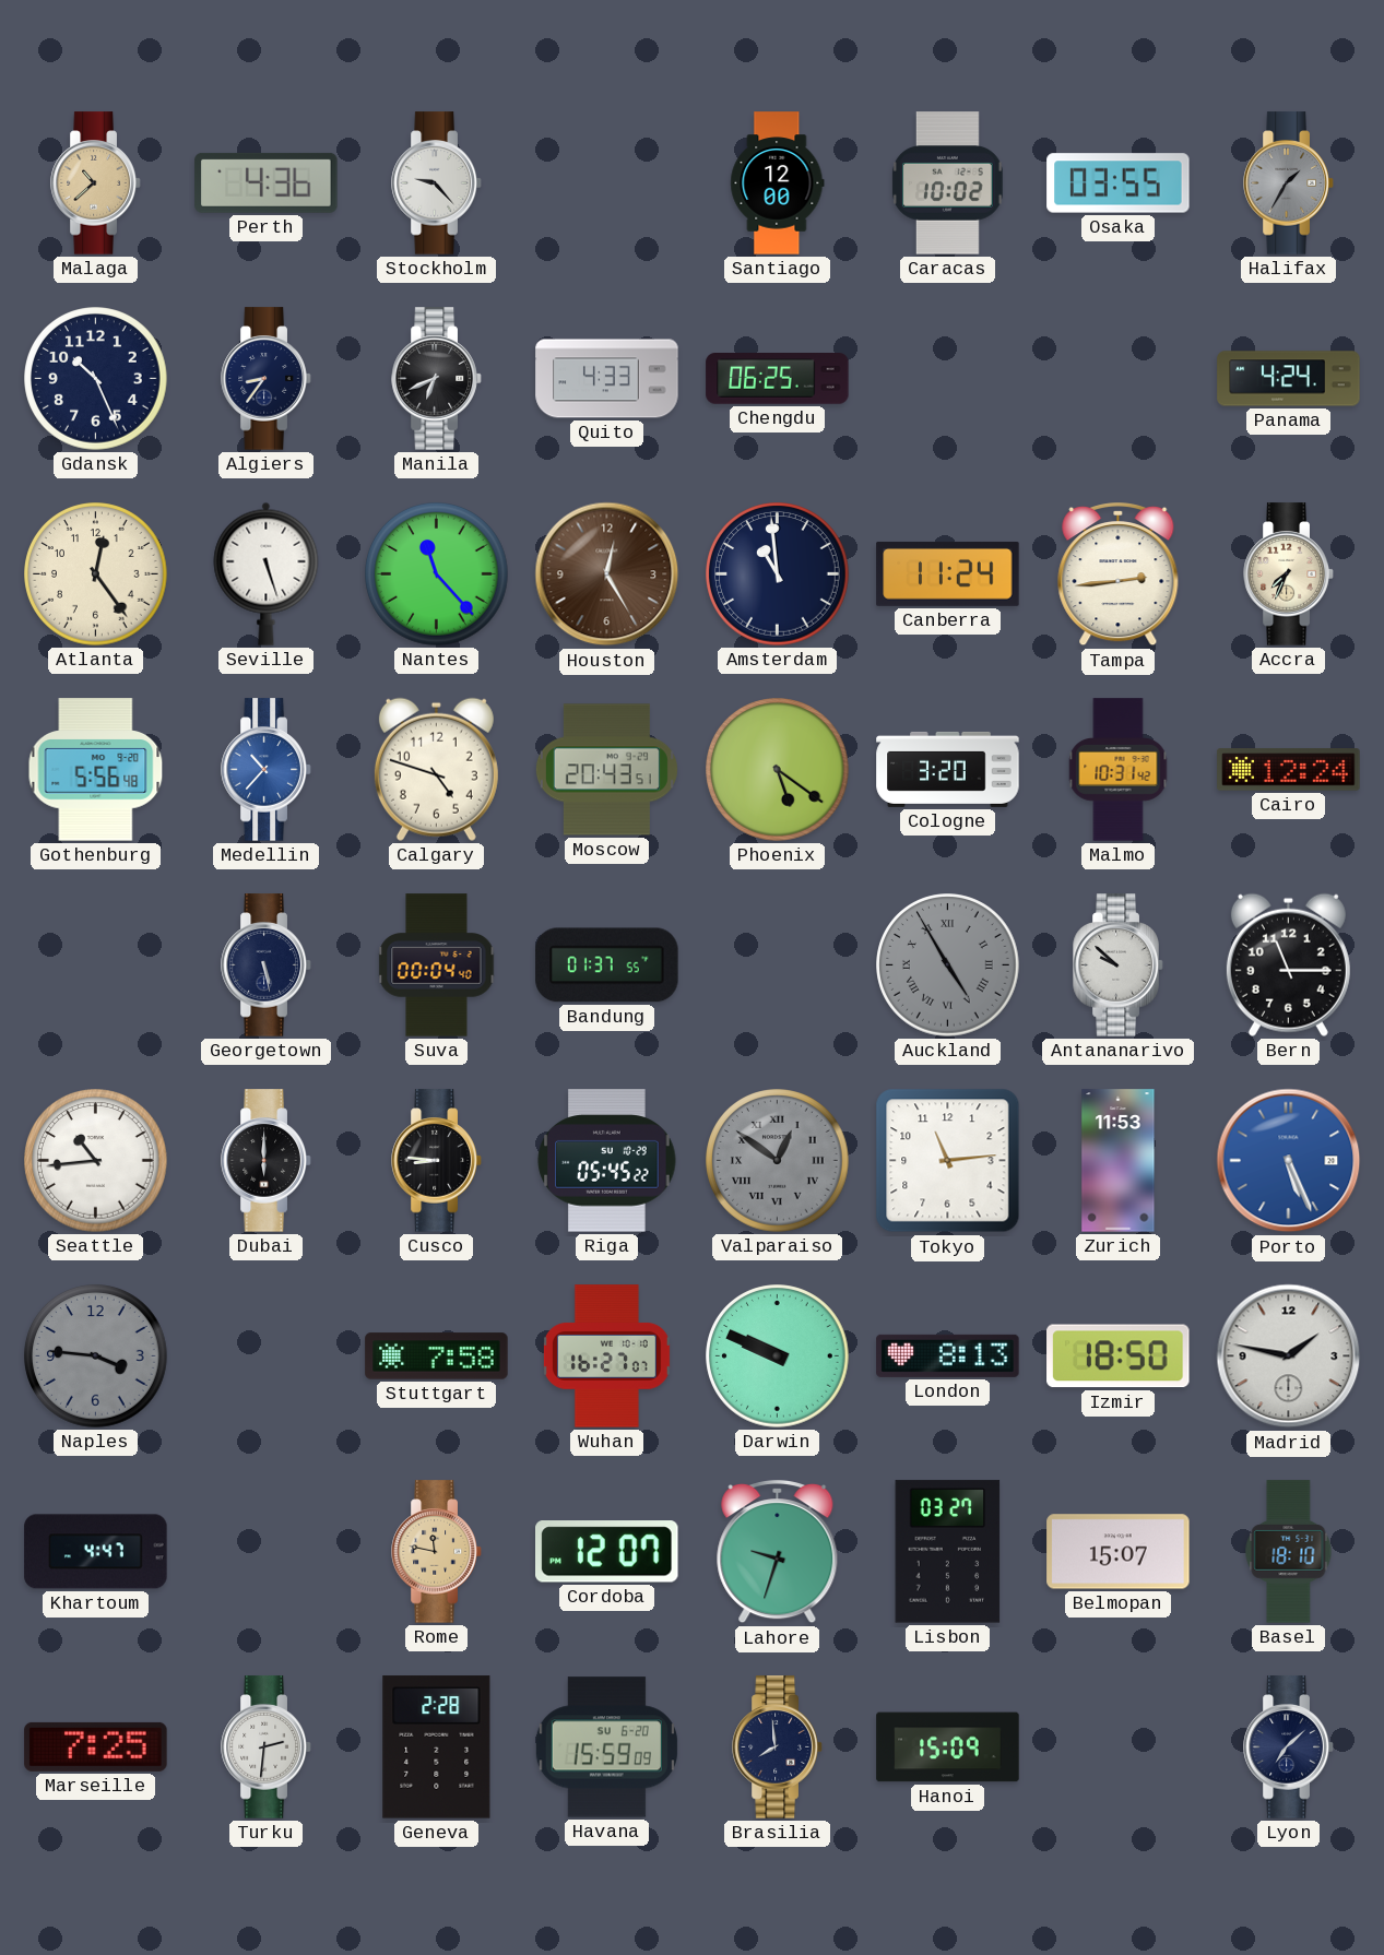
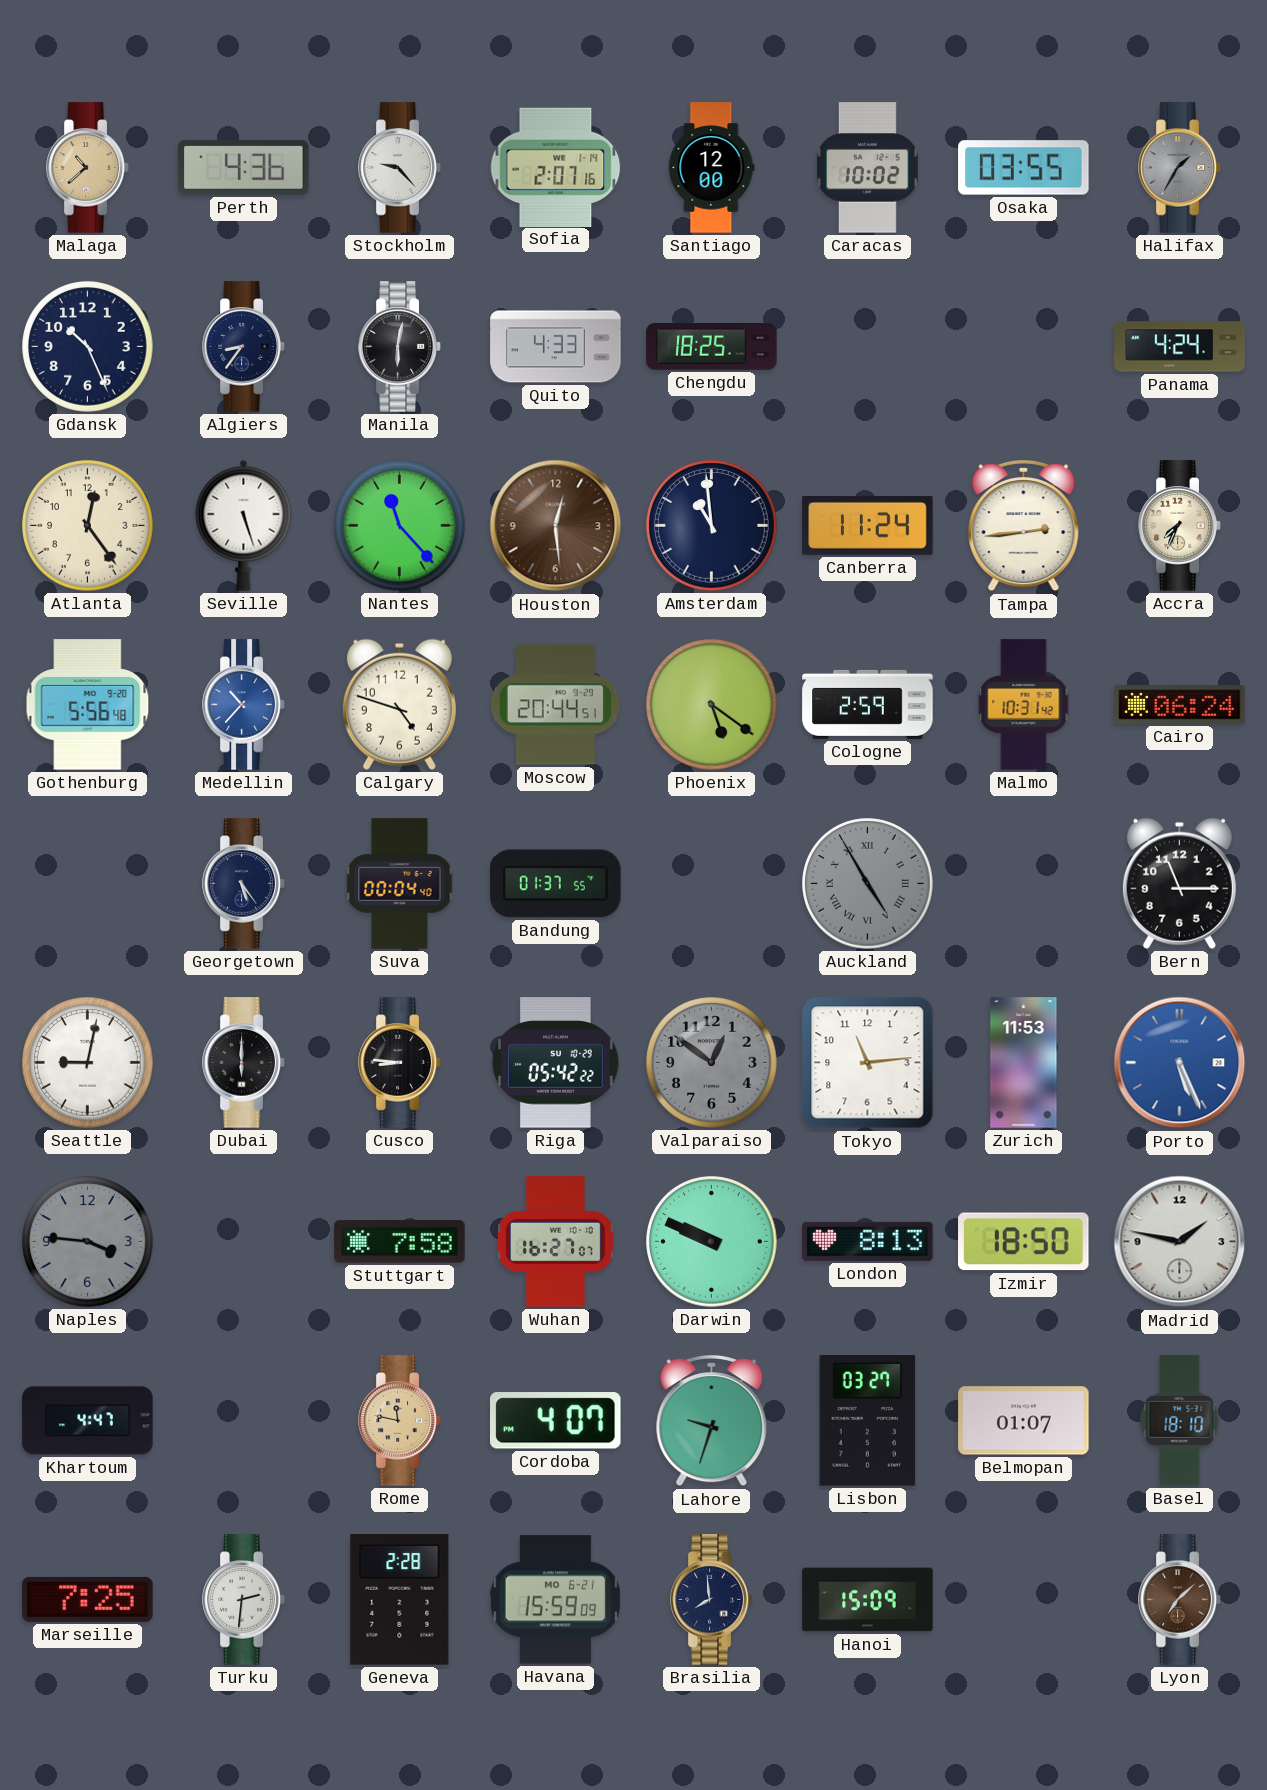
Sofia: none -> 2:07
Manila: 6:41 -> 6:02
Chengdu: 06:25 -> 18:25
Houston: 12:25 -> 12:29
Moscow: 20:43 -> 20:44
Cologne: 3:20 -> 2:59
Cairo: 12:24 -> 06:24
Georgetown: 5:28 -> 5:24
Antananarivo: 9:52 -> none
Seattle: 10:44 -> 9:02
Riga: 05:45 -> 05:42
Valparaiso numerals: Roman -> Arabic
Cordoba: 12:07 -> 4:07
Belmopan: 15:07 -> 01:07
Havana date: SU 6-20 -> MO 6-21
Lyon dial: navy -> brown
